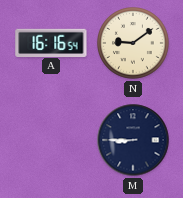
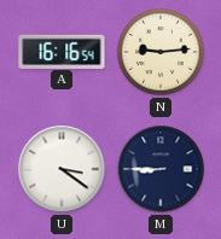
N: 9:09 -> 9:14
U: none -> 3:21
